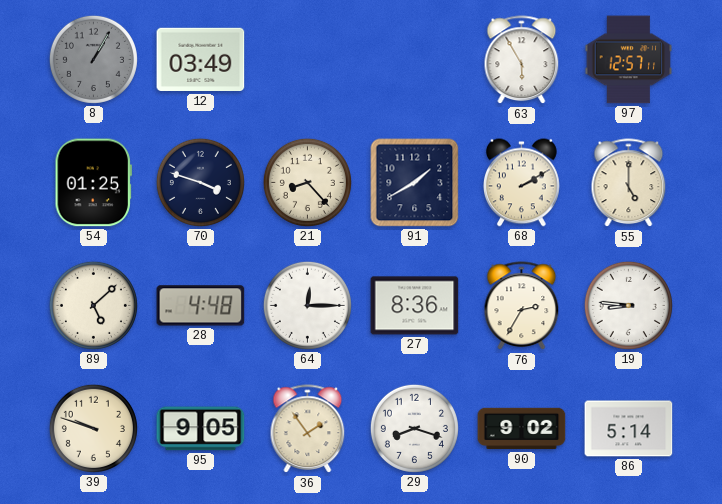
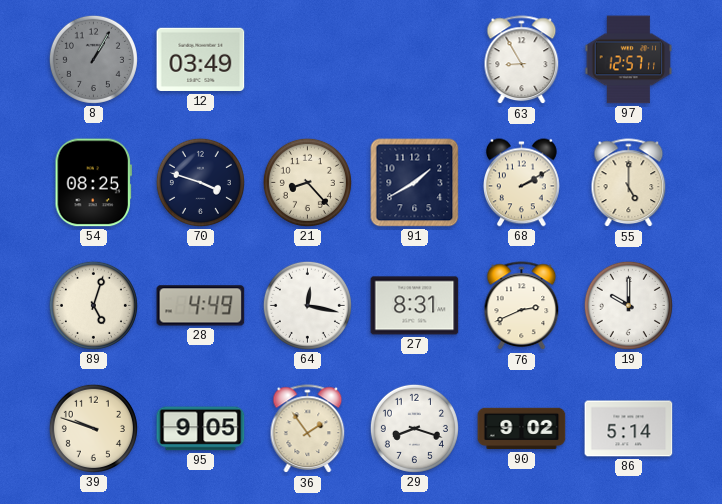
63: 5:55 -> 8:55
54: 01:25 -> 08:25
89: 5:08 -> 5:03
28: 4:48 -> 4:49
64: 12:15 -> 12:17
27: 8:36 -> 8:31
76: 2:35 -> 2:41
19: 8:46 -> 10:00
